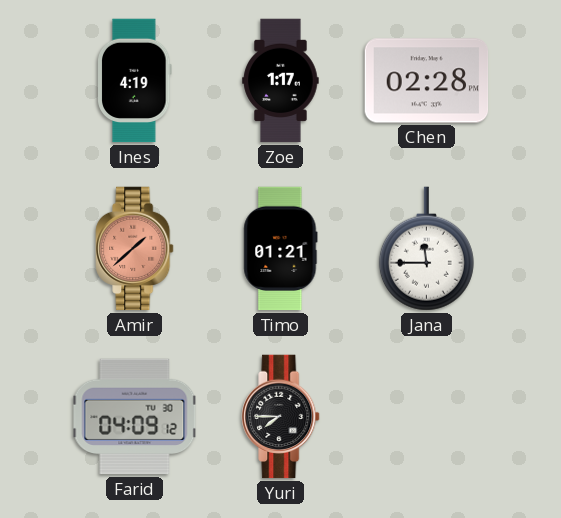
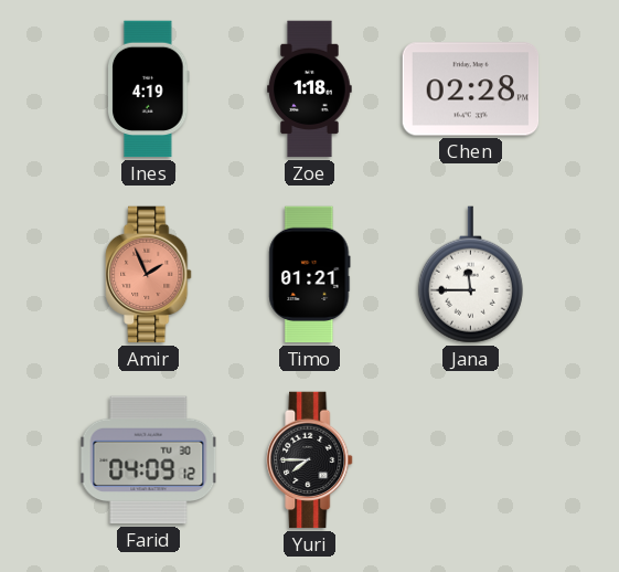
Zoe: 1:17 -> 1:18
Amir: 1:38 -> 1:56
